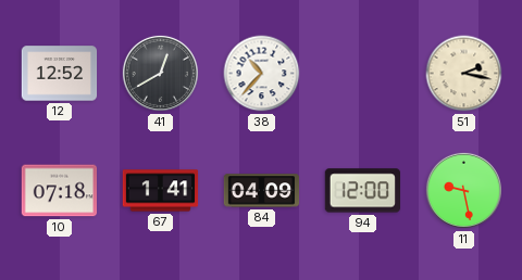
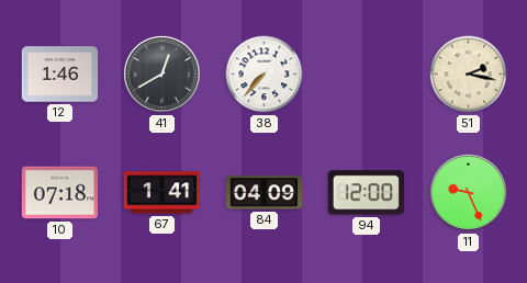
12: 12:52 -> 1:46
38: 10:37 -> 7:37
11: 9:28 -> 9:26
